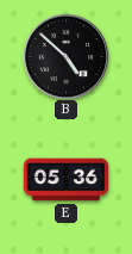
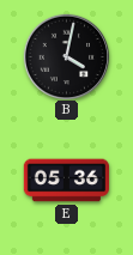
B: 4:52 -> 4:02
